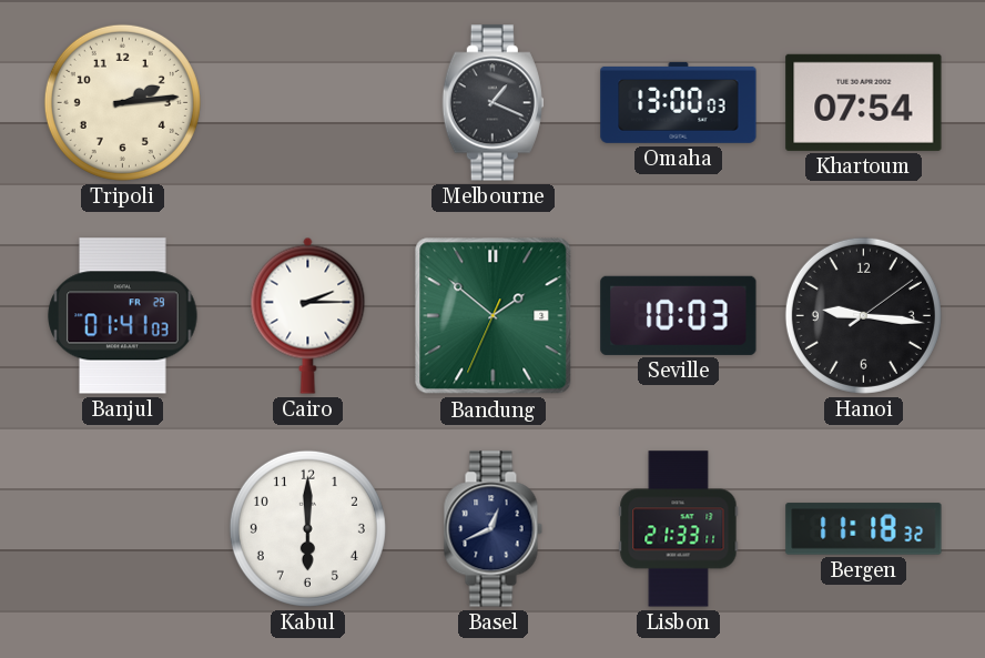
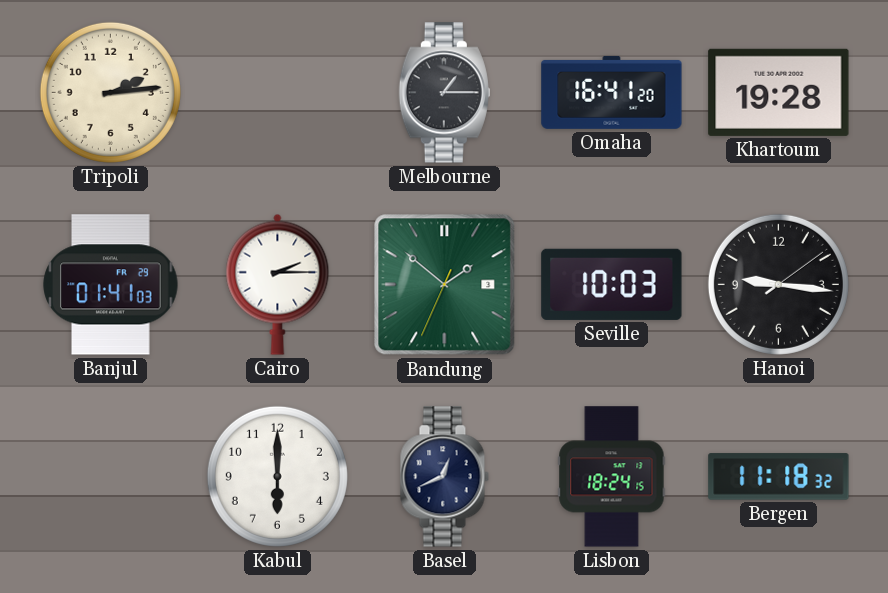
Melbourne: 1:19 -> 1:15
Omaha: 13:00 -> 16:41
Khartoum: 07:54 -> 19:28
Lisbon: 21:33 -> 18:24
